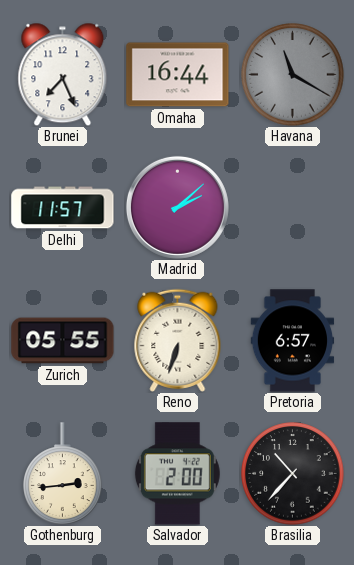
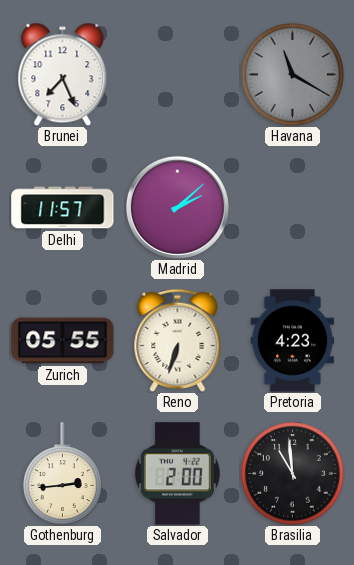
Omaha: 16:44 -> none
Pretoria: 6:57 -> 4:23
Brasilia: 10:37 -> 10:59
